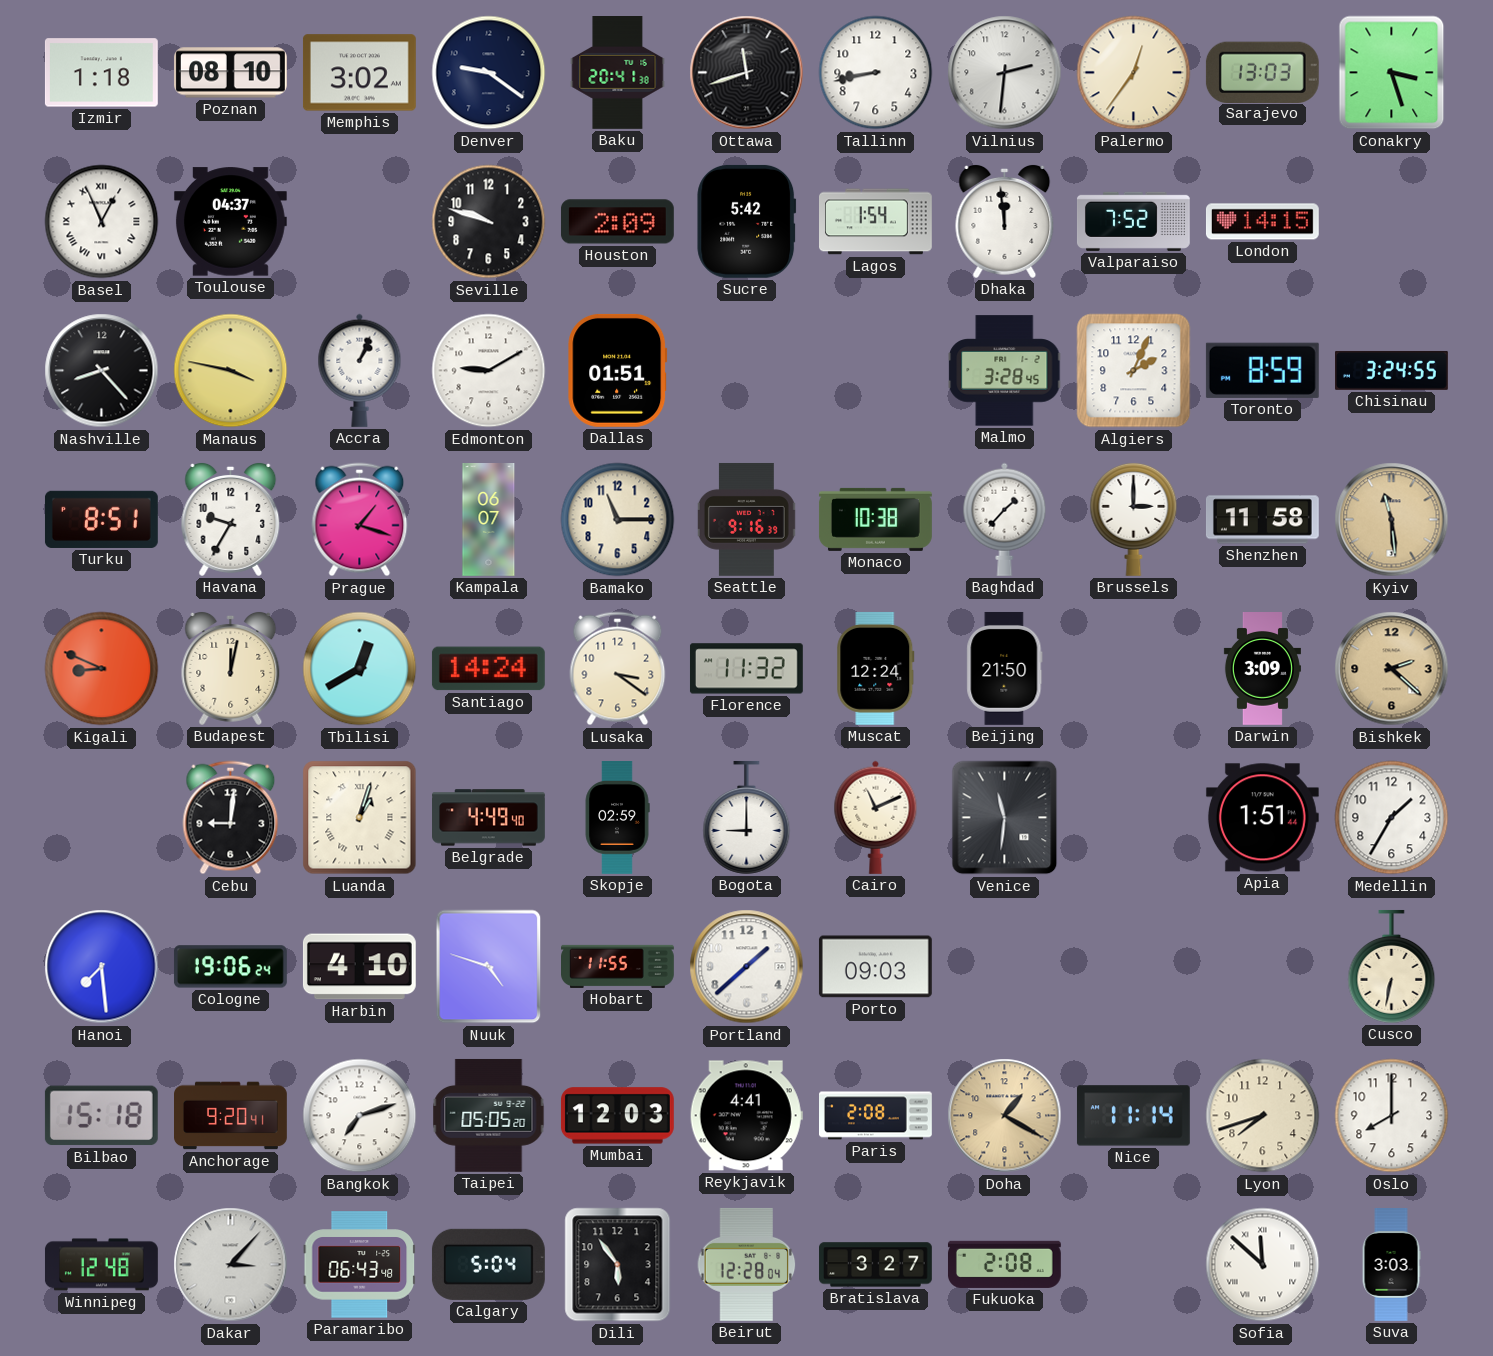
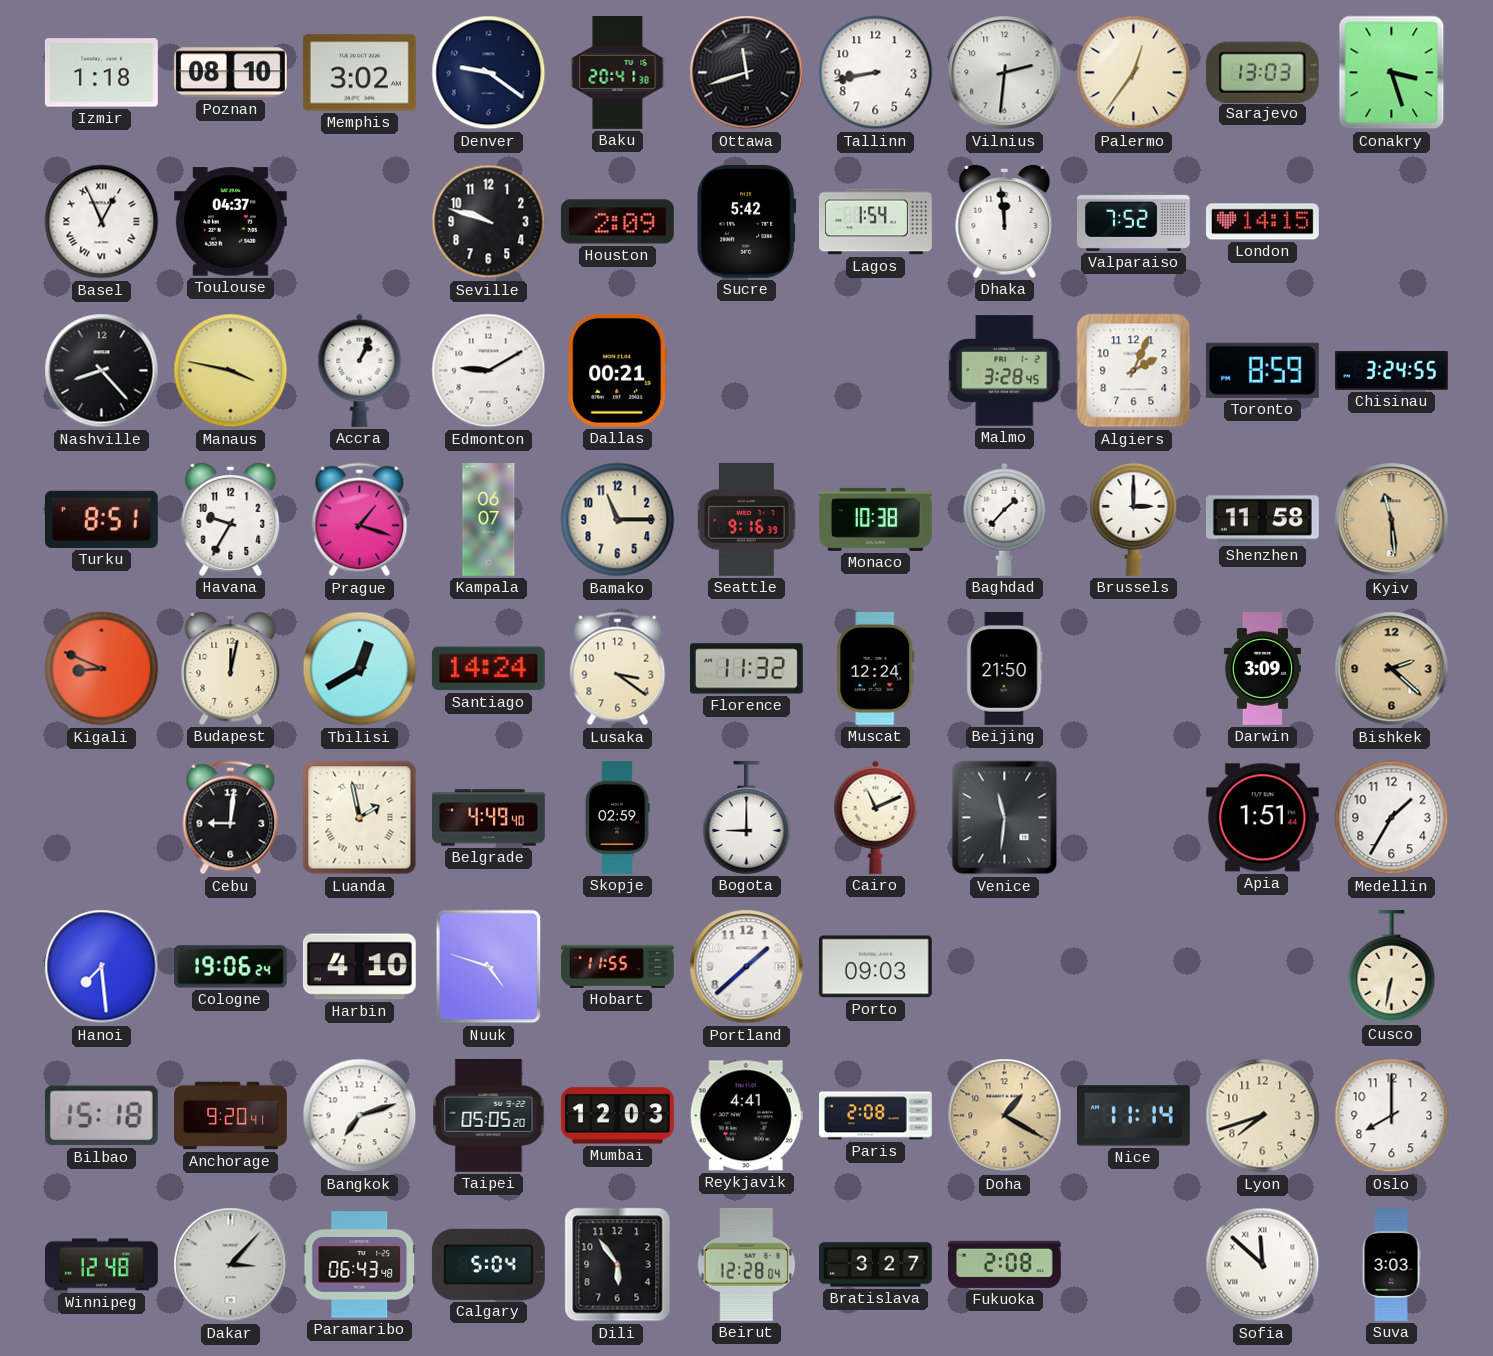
Dallas: 01:51 -> 00:21
Luanda: 1:03 -> 1:58
